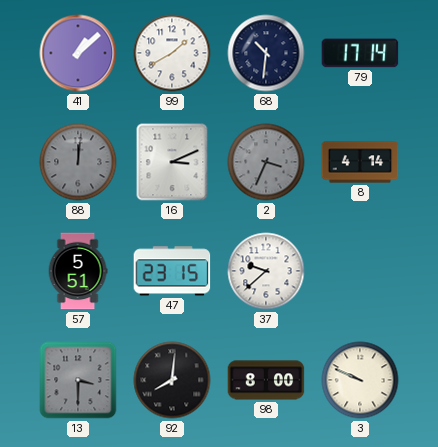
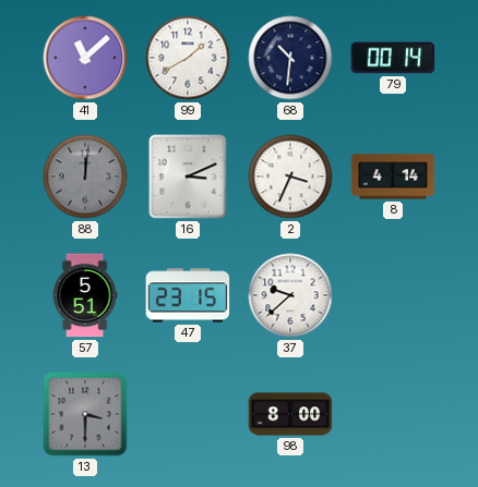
41: 1:08 -> 11:08
79: 17:14 -> 00:14
2 dial: grey -> white
92: 8:01 -> none
3: 9:49 -> none
